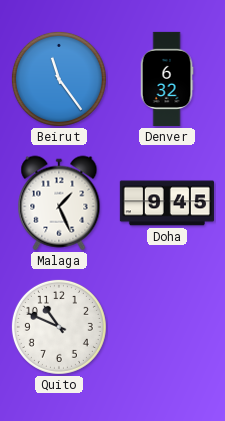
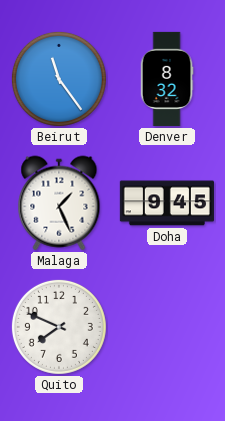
Denver: 6:32 -> 8:32
Quito: 10:49 -> 7:49
